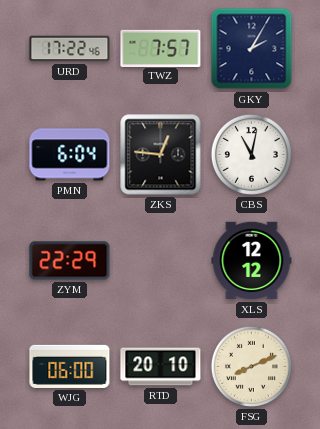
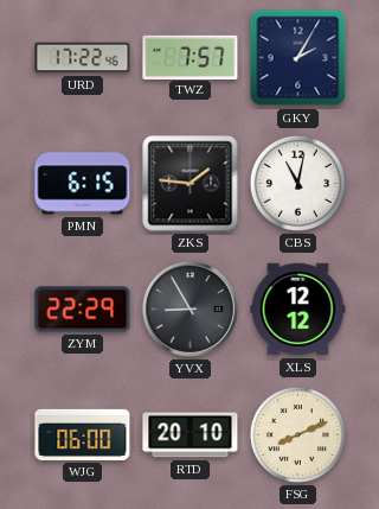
PMN: 6:04 -> 6:15
ZKS: 12:46 -> 1:46
YVX: none -> 8:55
